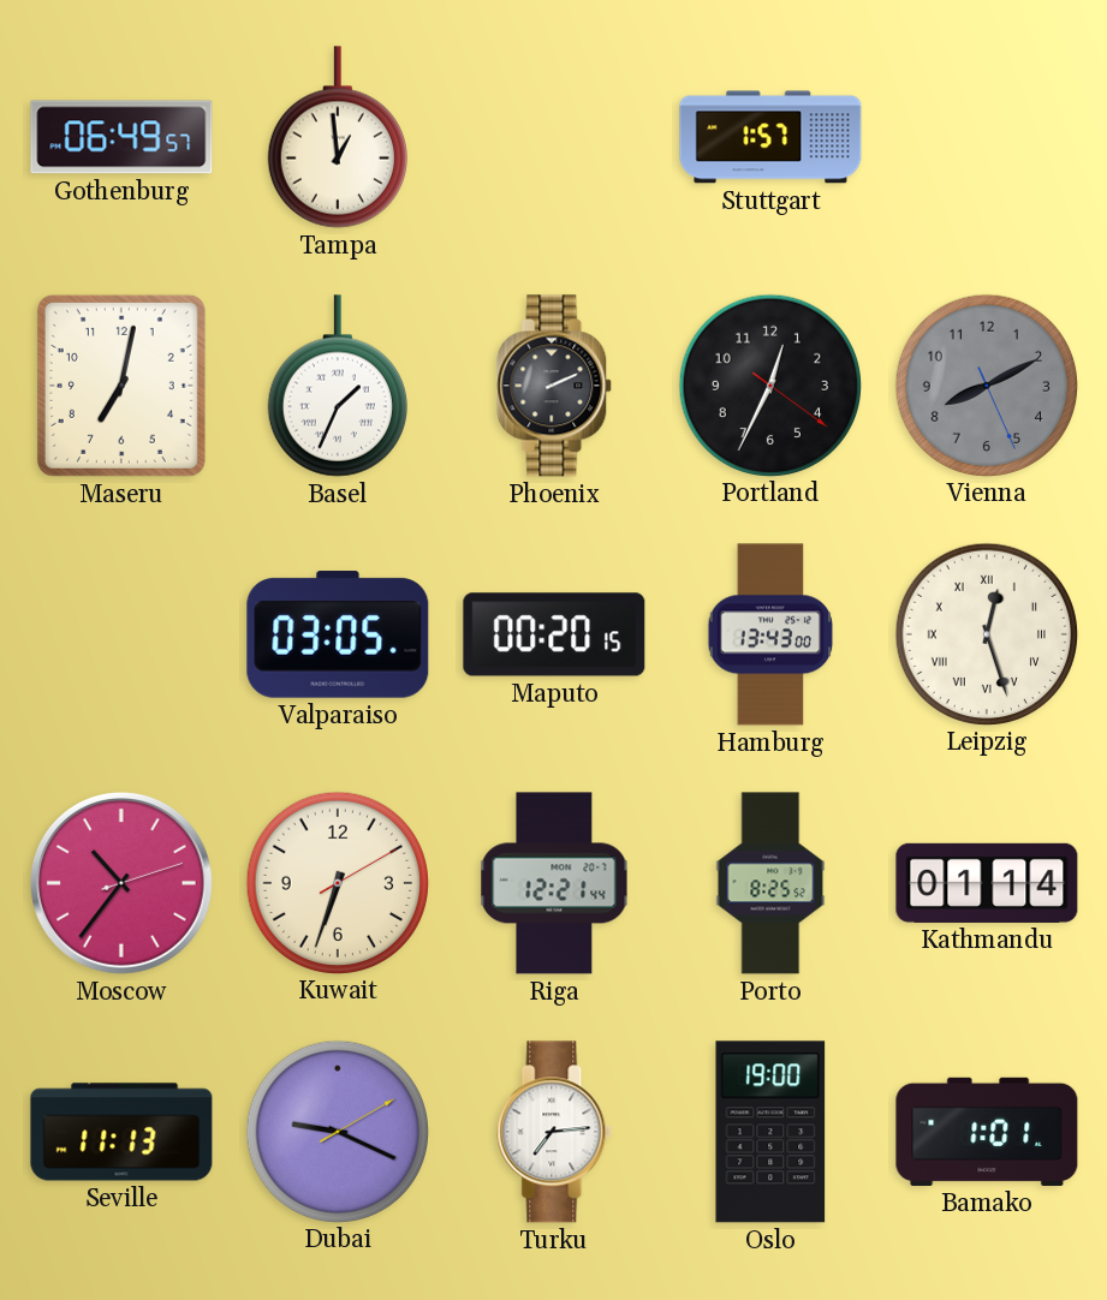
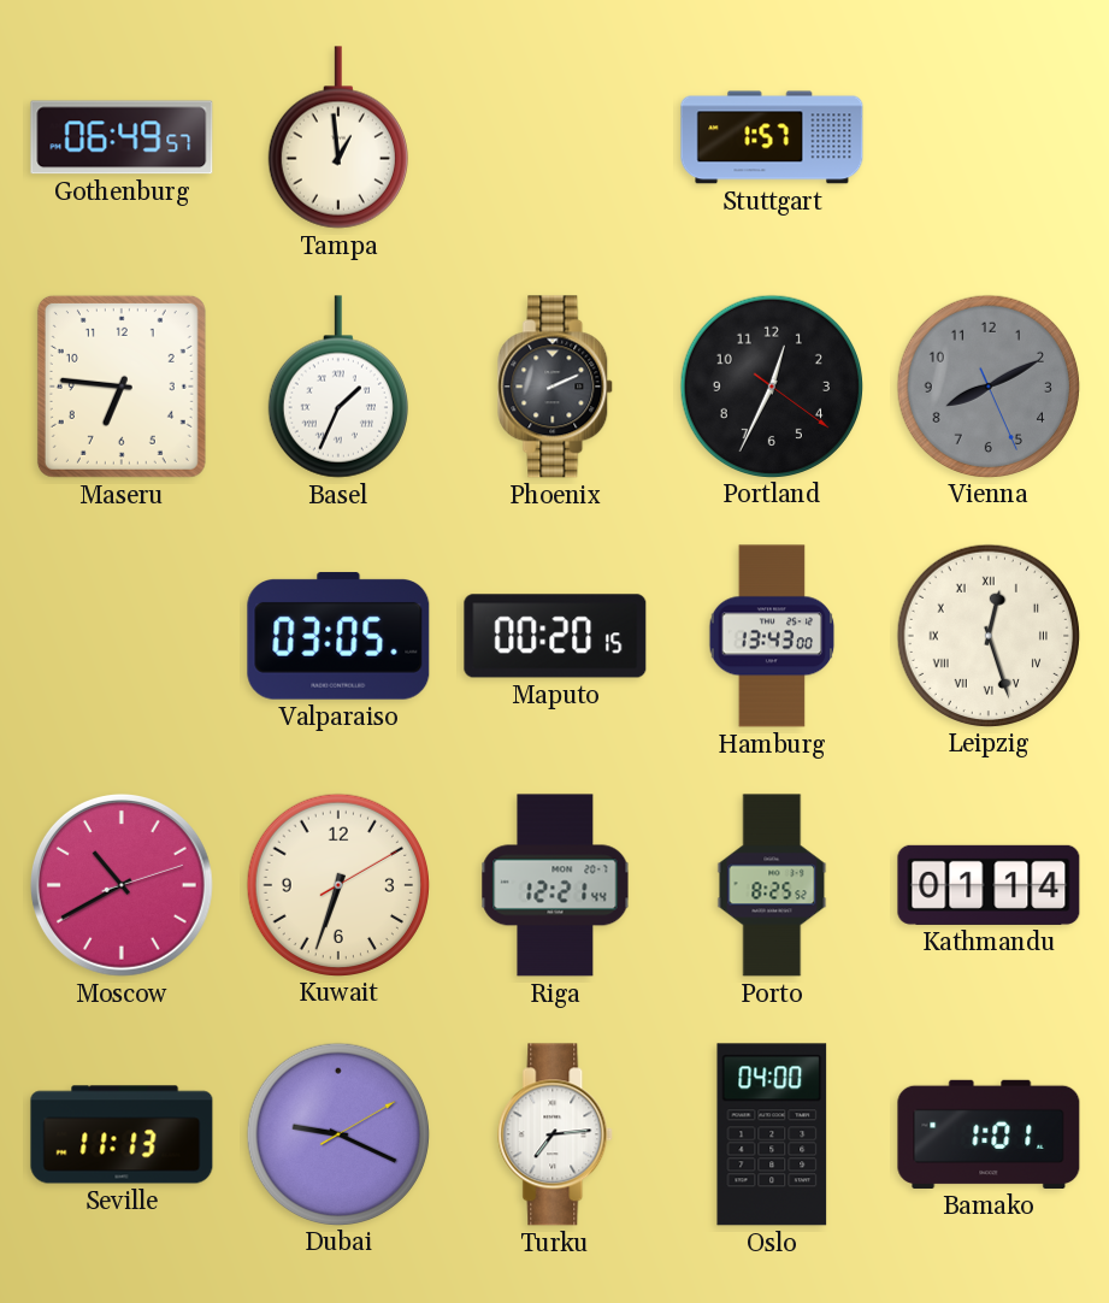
Maseru: 7:02 -> 6:46
Moscow: 10:36 -> 10:40
Oslo: 19:00 -> 04:00
